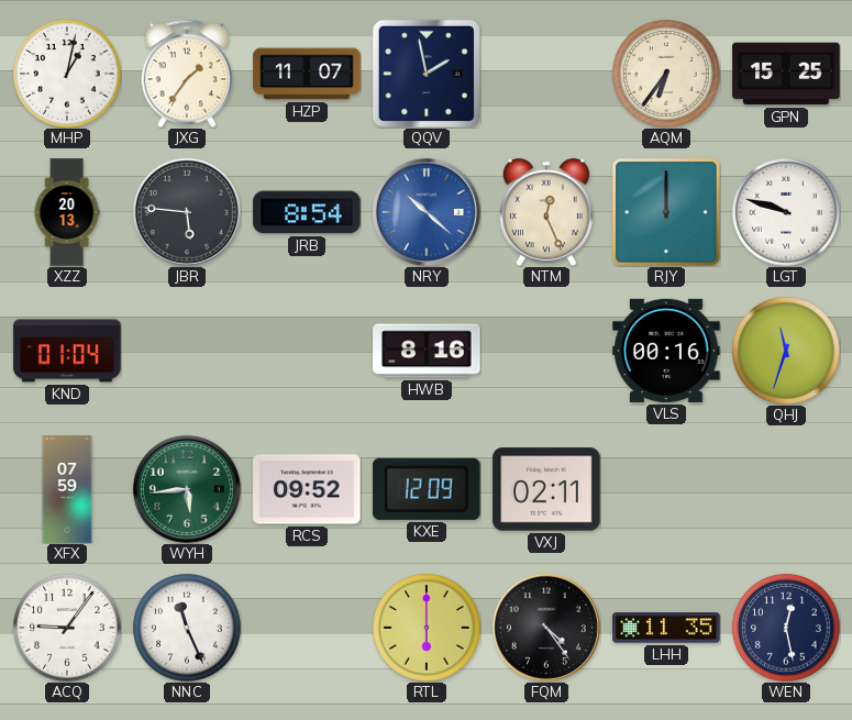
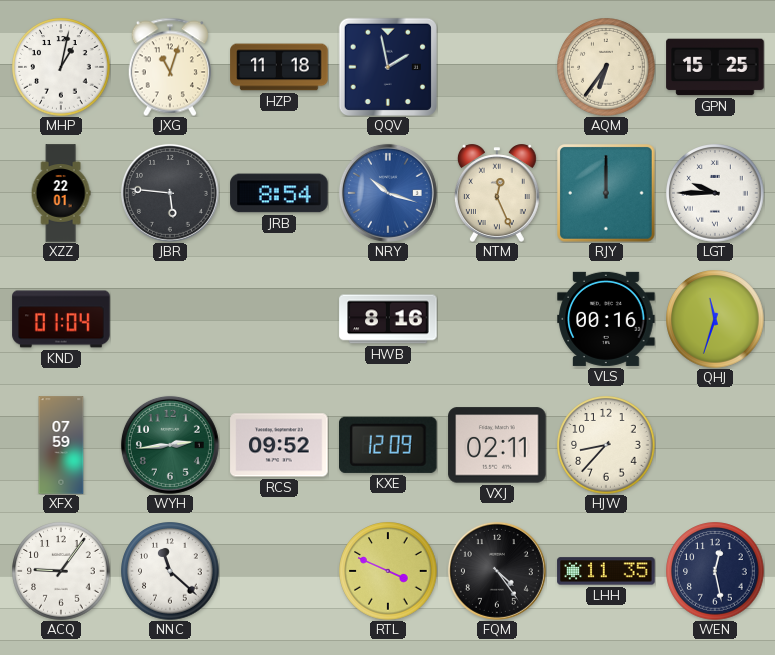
JXG: 1:36 -> 11:03
HZP: 11:07 -> 11:18
XZZ: 20:13 -> 22:01
NRY: 10:22 -> 10:18
LGT: 9:48 -> 9:45
WYH: 5:44 -> 2:44
HJW: none -> 8:37
NNC: 11:26 -> 11:22
RTL: 6:00 -> 3:49
